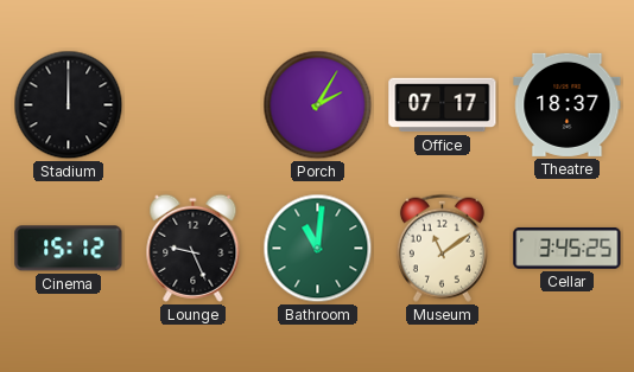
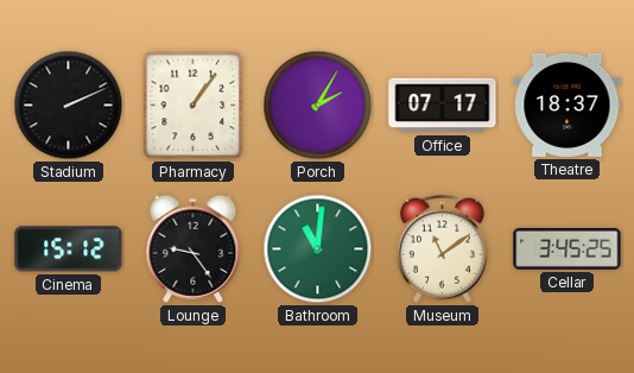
Stadium: 12:00 -> 2:11
Pharmacy: none -> 1:06
Lounge: 9:26 -> 9:24
